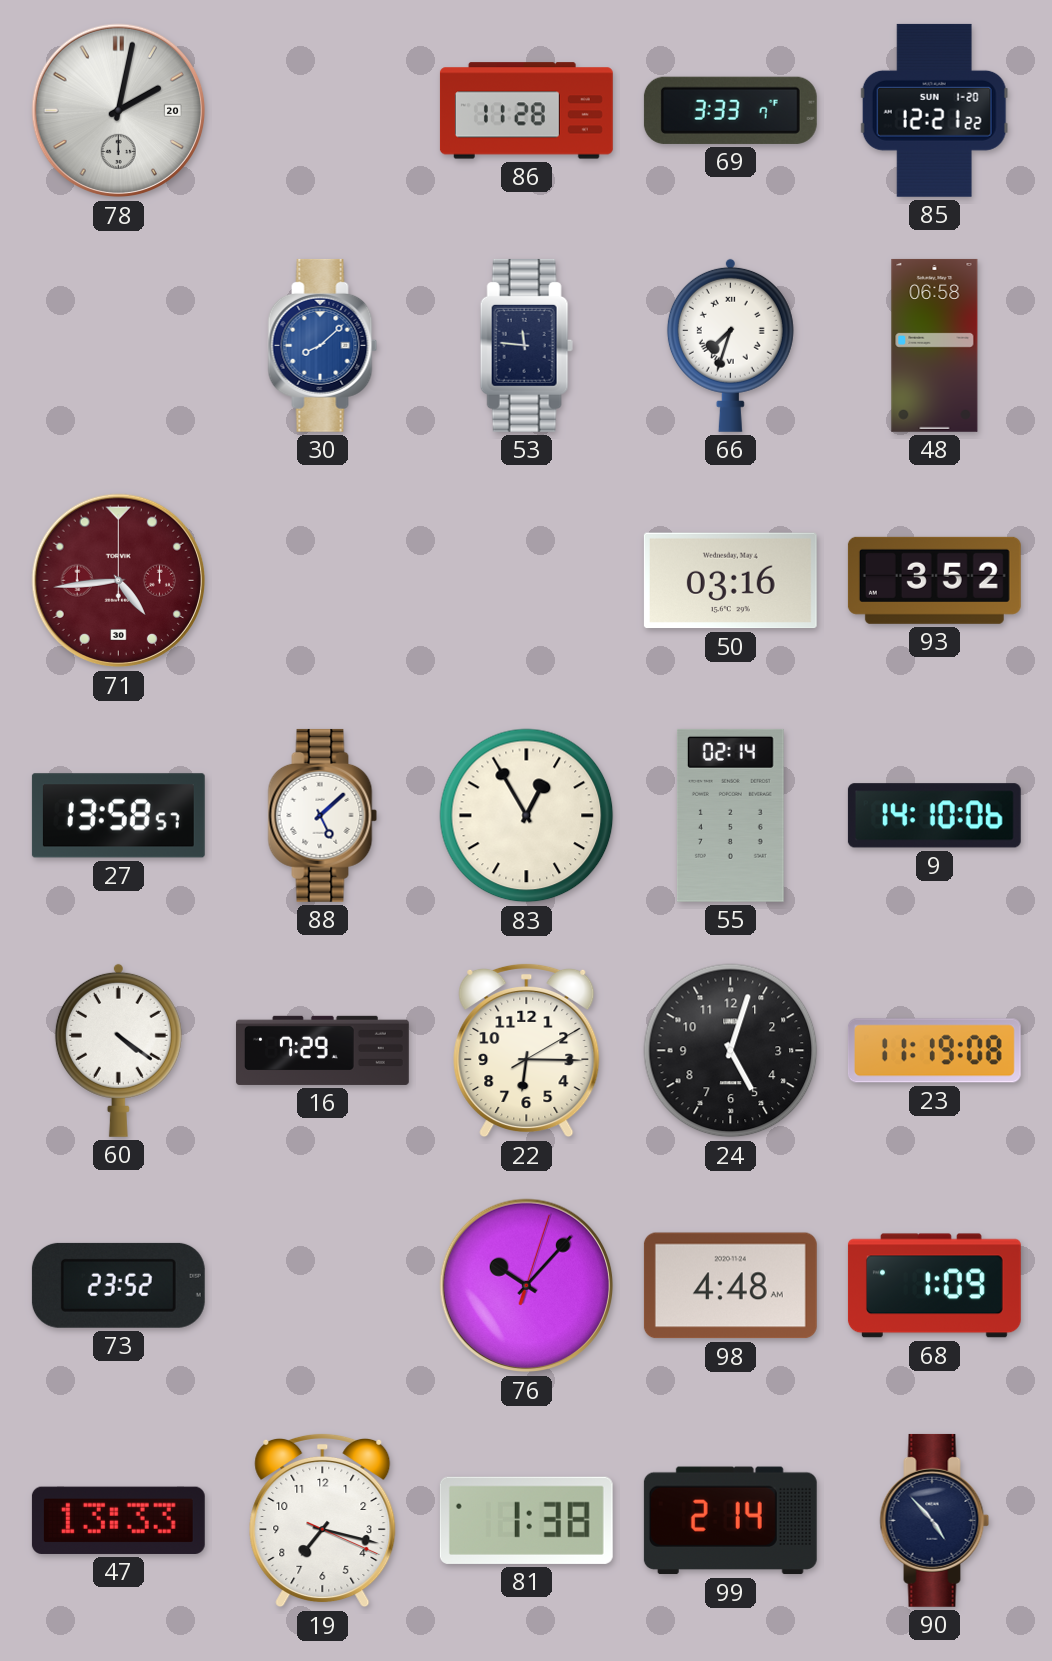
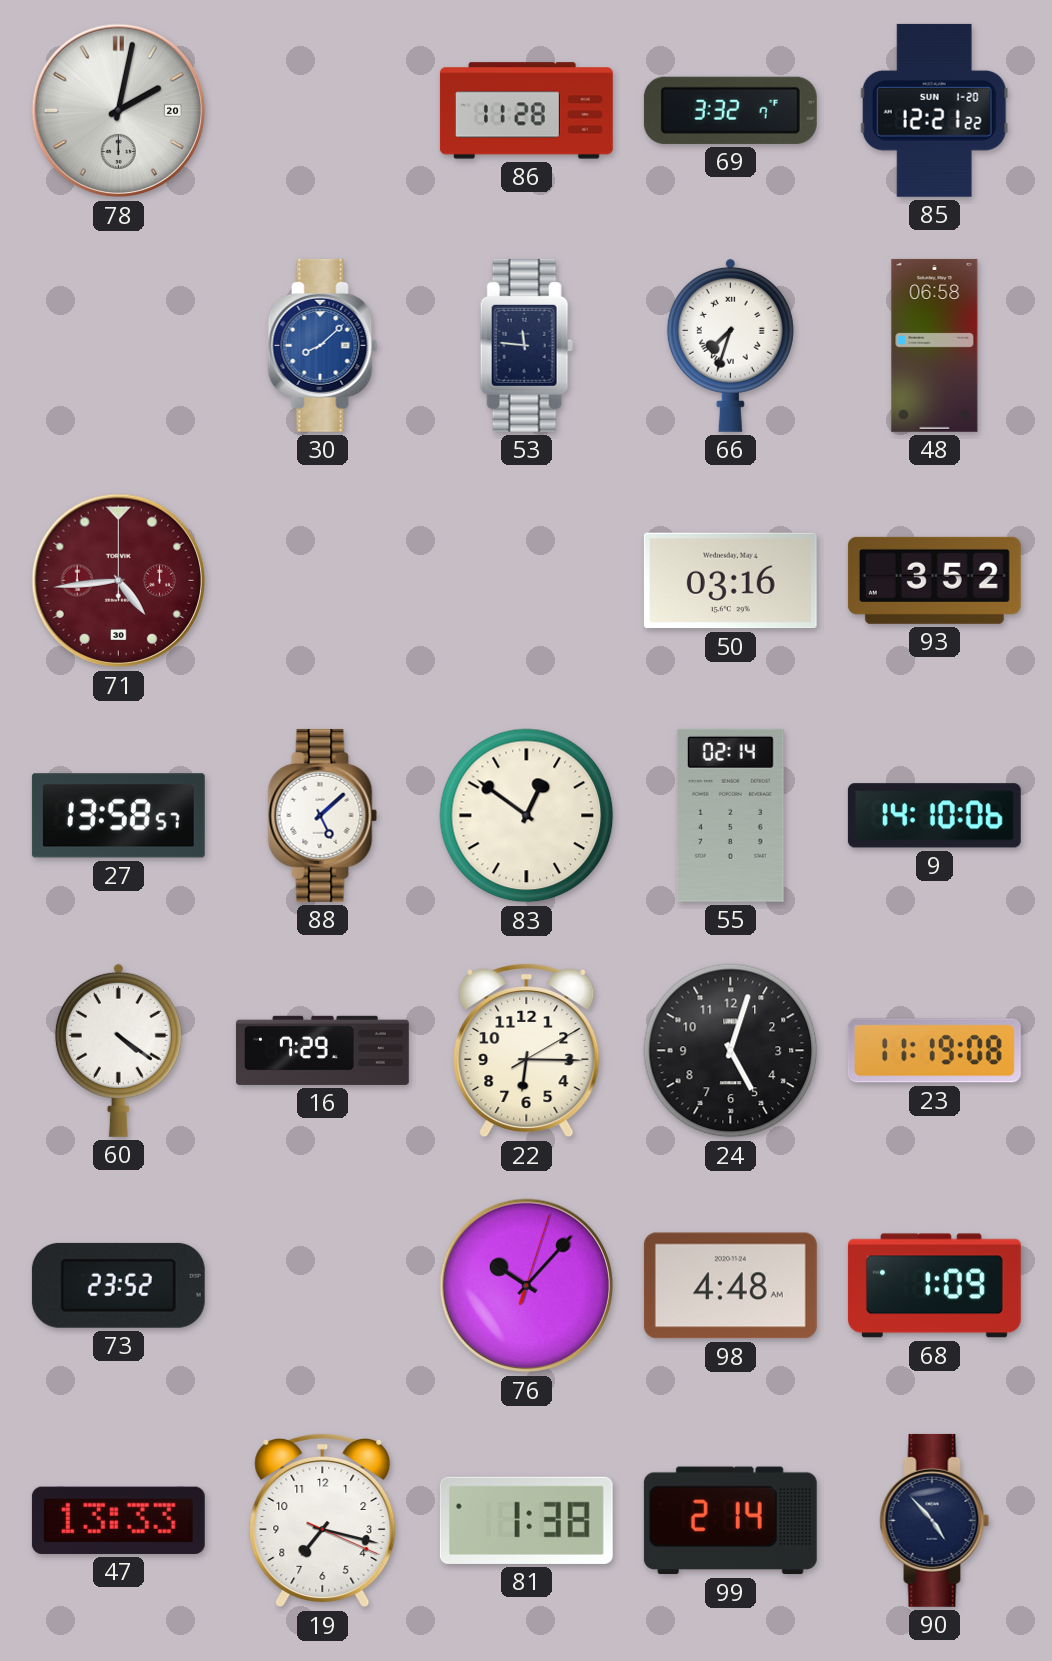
69: 3:33 -> 3:32
83: 12:55 -> 12:51
